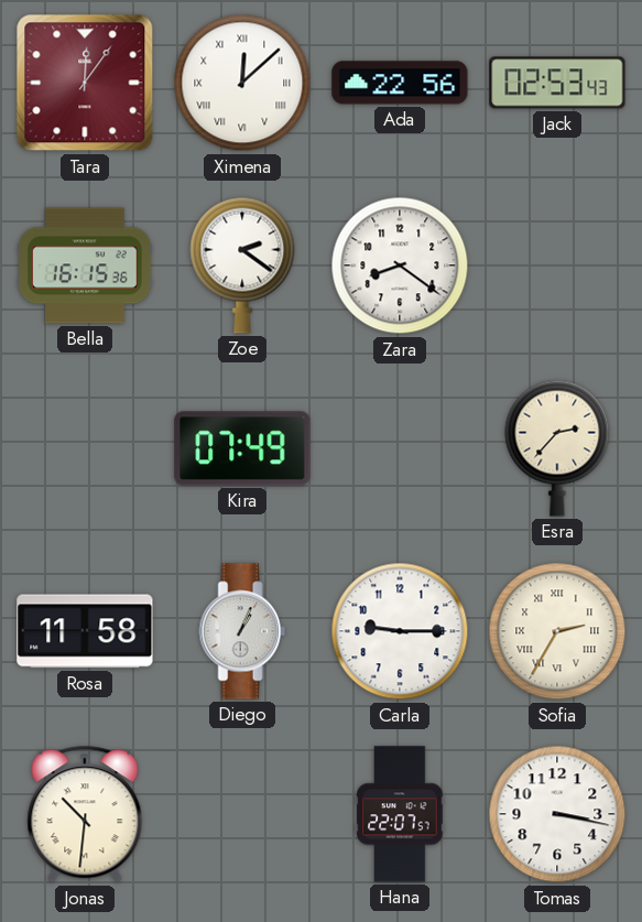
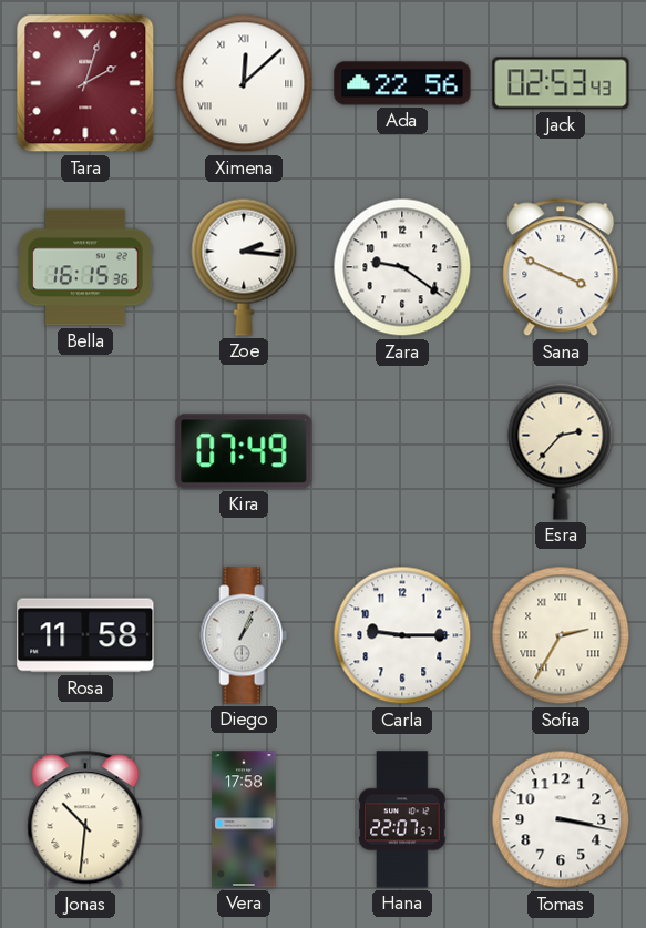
Tara: 12:06 -> 2:03
Zoe: 2:21 -> 2:16
Zara: 8:21 -> 9:21
Sana: none -> 3:49
Vera: none -> 17:58
